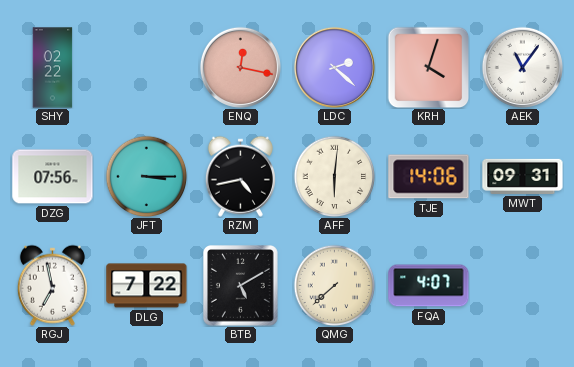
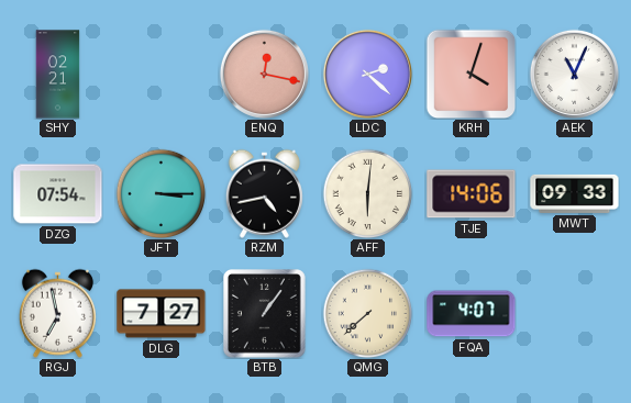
SHY: 02:22 -> 02:21
AEK: 11:06 -> 11:04
DZG: 07:56 -> 07:54
MWT: 09:31 -> 09:33
DLG: 7:22 -> 7:27
BTB: 5:10 -> 1:06
